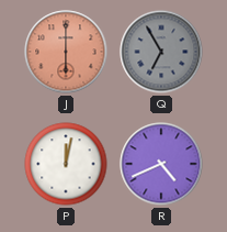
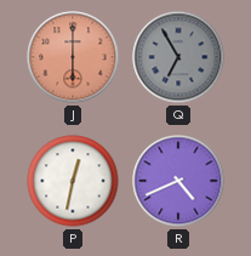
P: 12:02 -> 12:32
